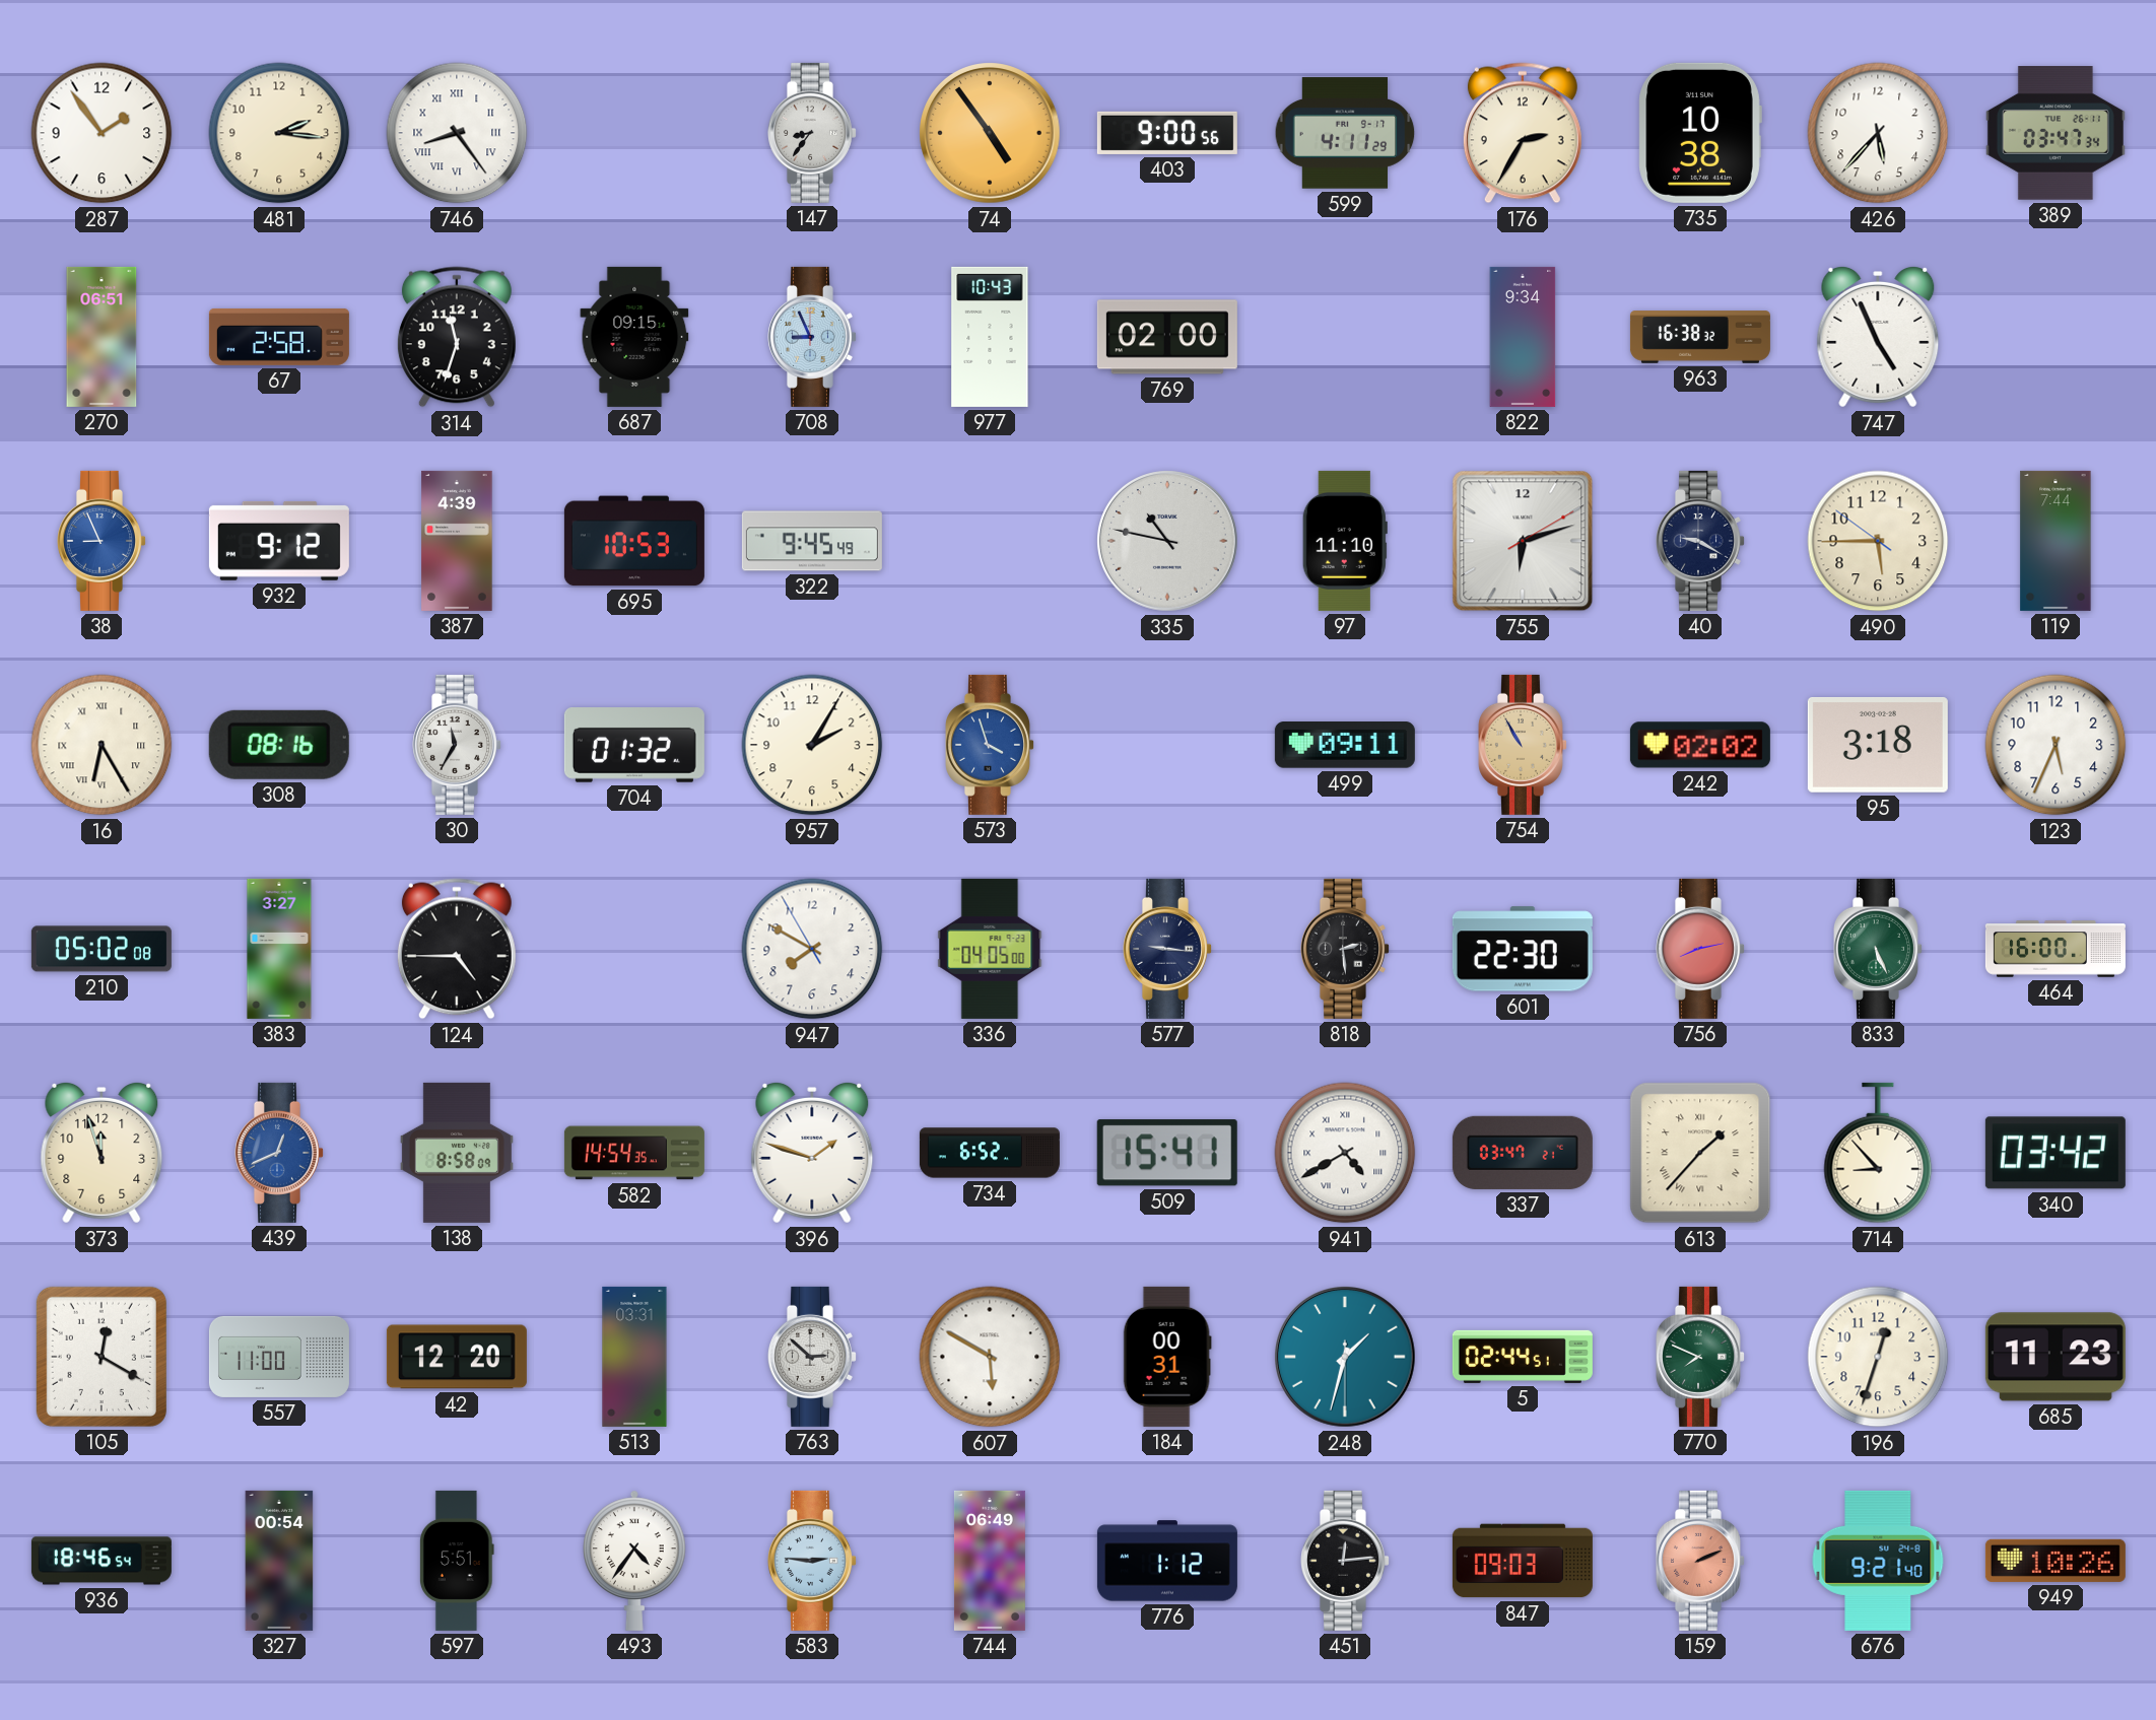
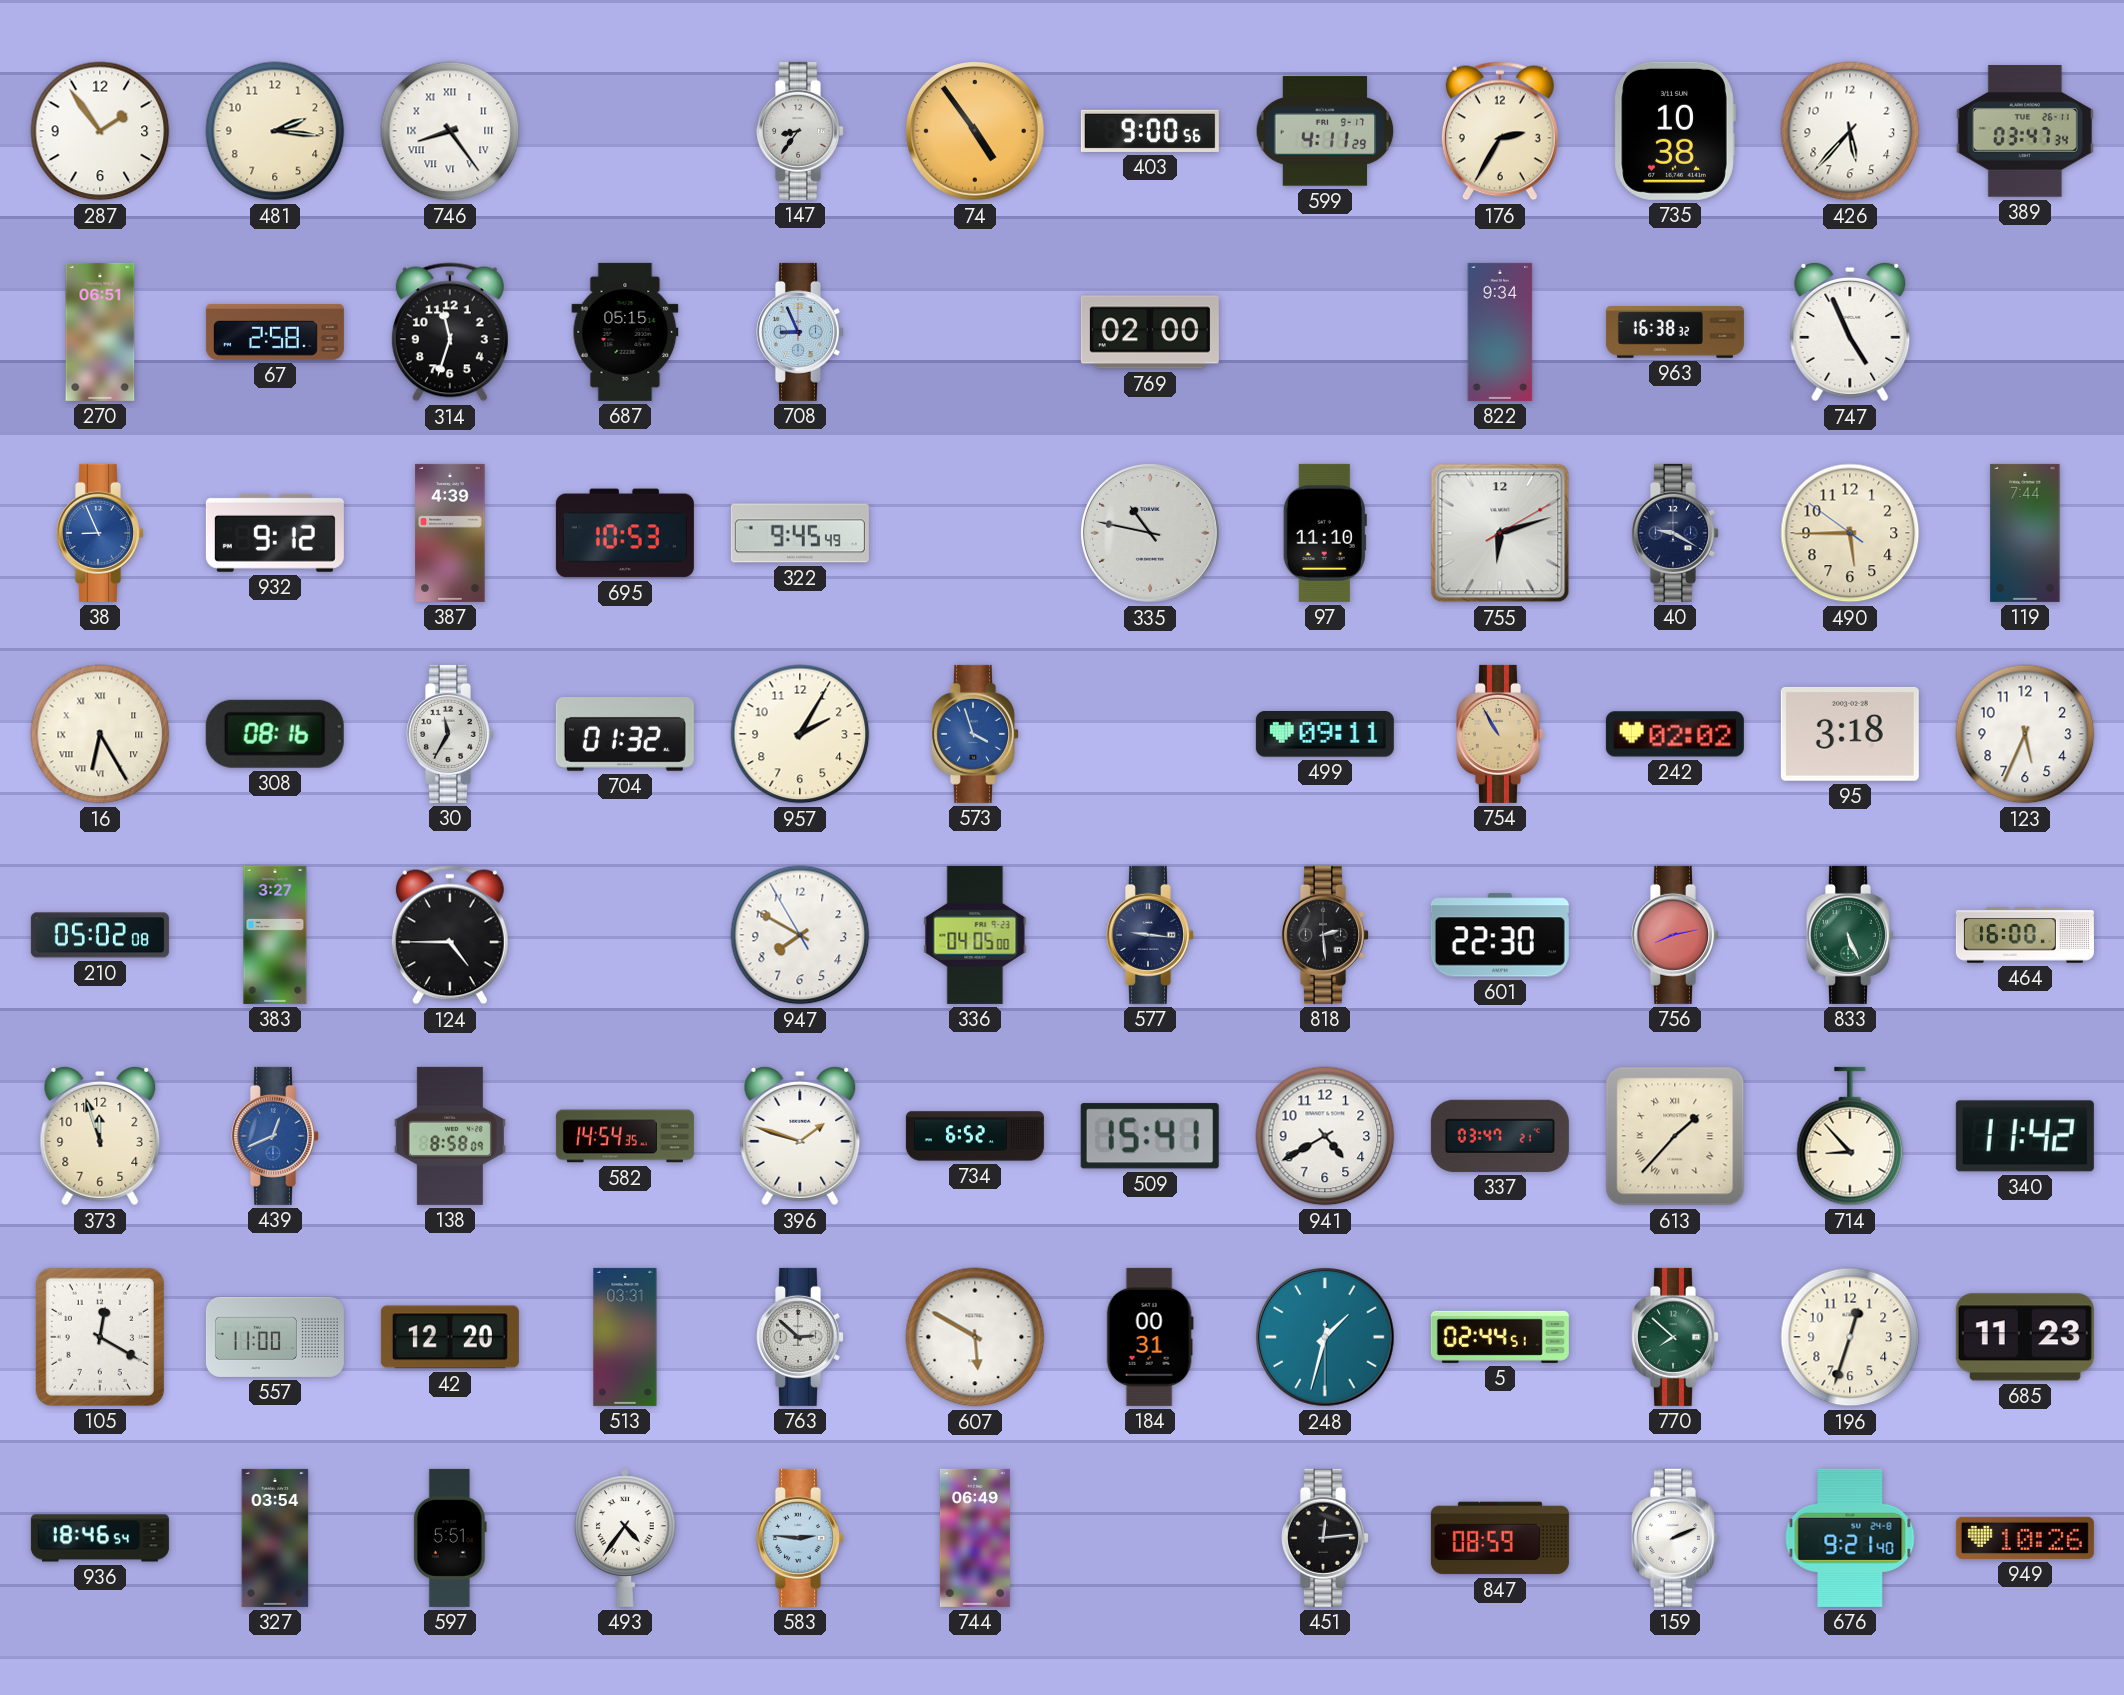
687: 09:15 -> 05:15
977: 10:43 -> none
941 numerals: Roman -> Arabic
340: 03:42 -> 11:42
770: 7:49 -> 7:52
327: 00:54 -> 03:54
776: 1:12 -> none
847: 09:03 -> 08:59
159 dial: salmon -> white
